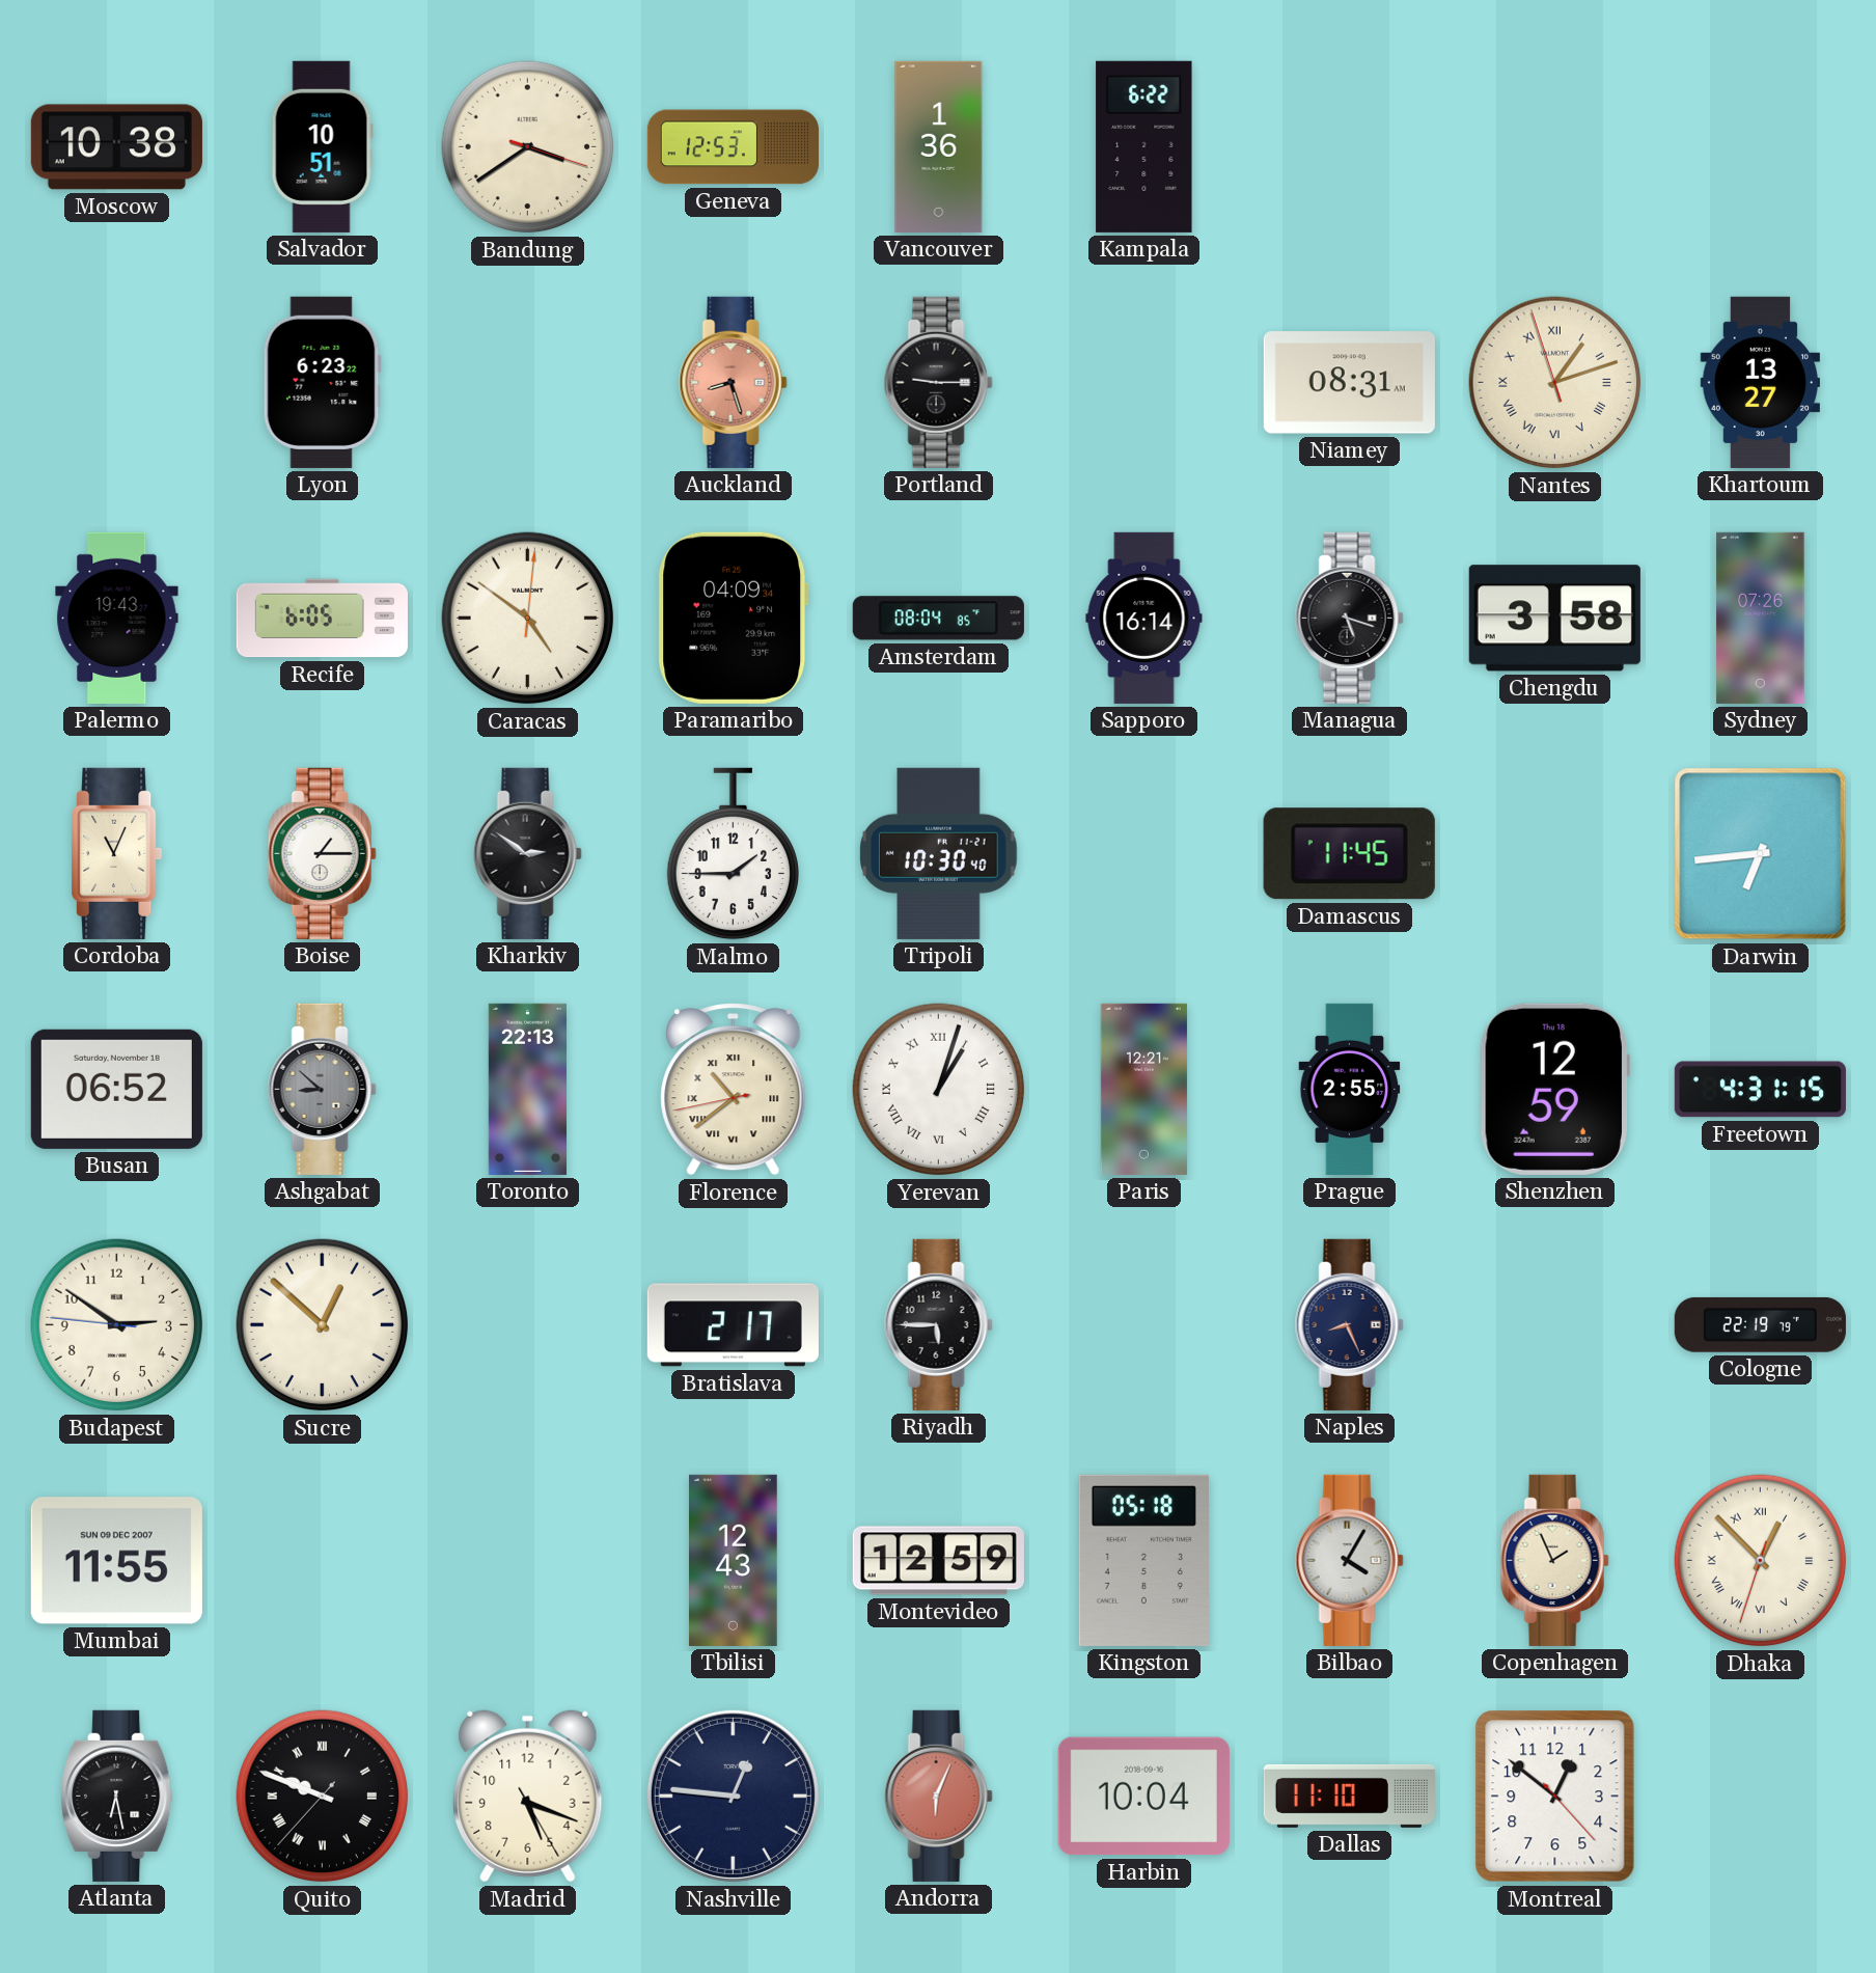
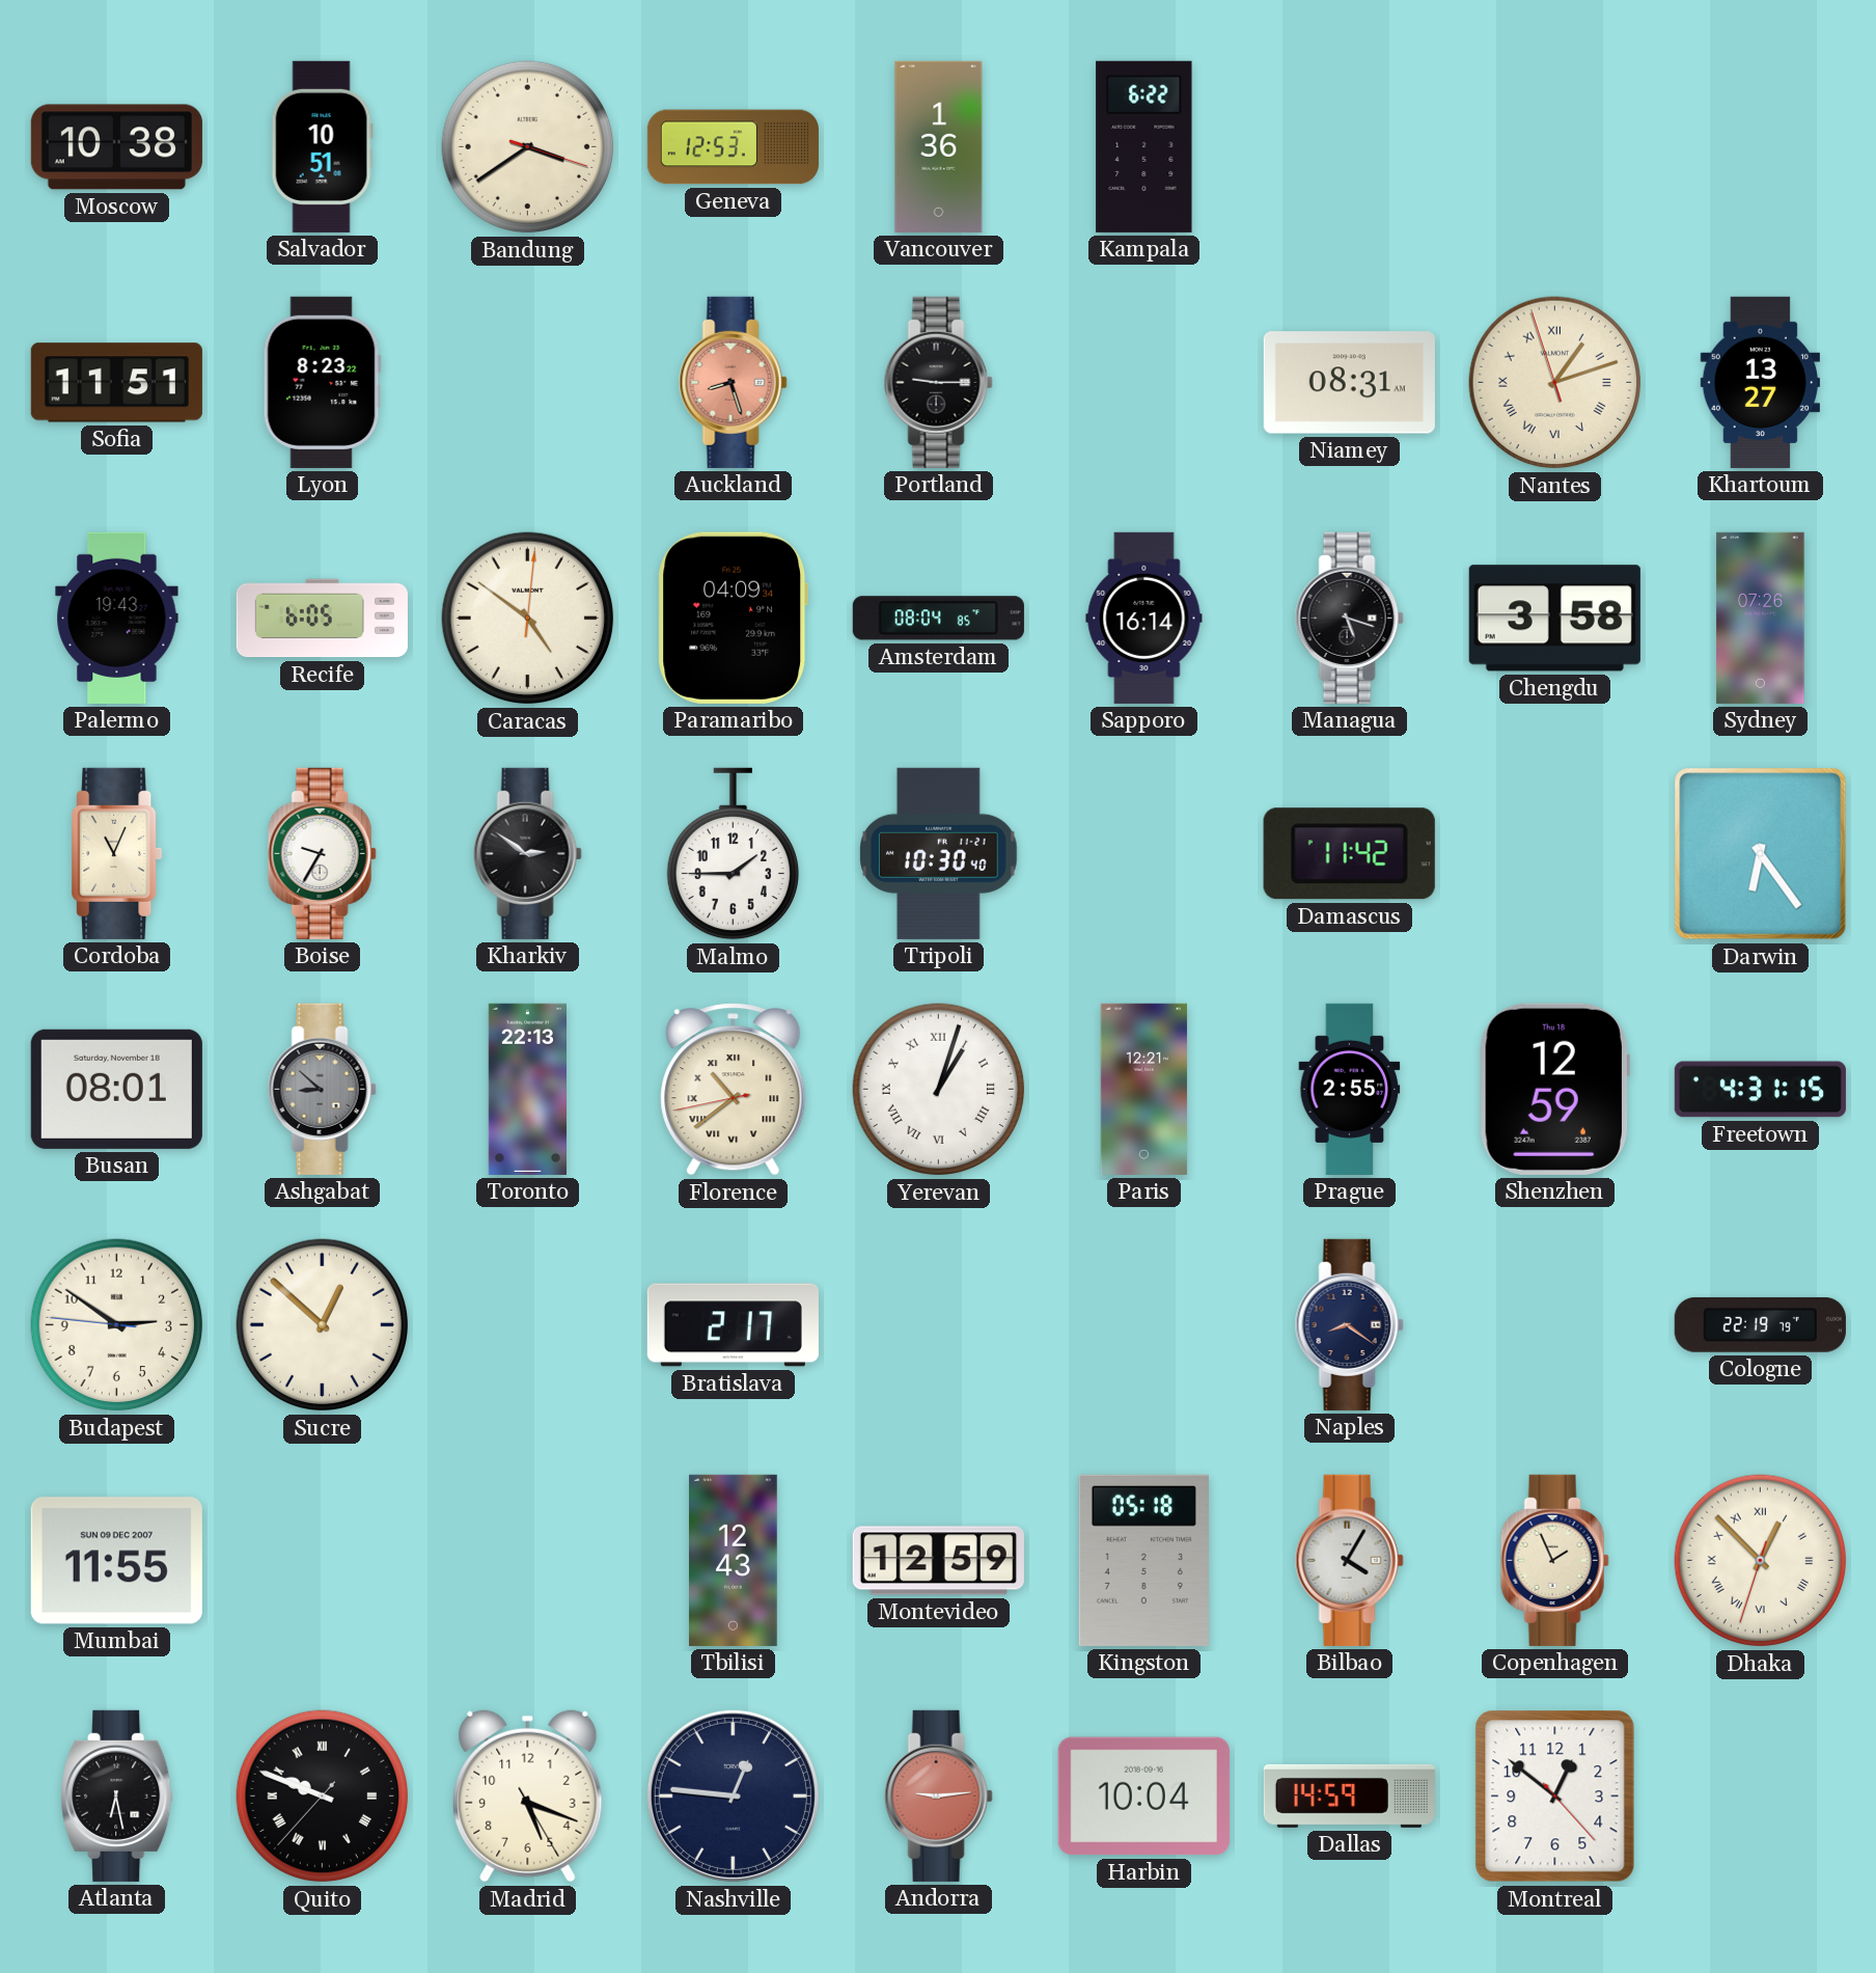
Sofia: none -> 11:51
Lyon: 6:23 -> 8:23
Boise: 1:15 -> 9:35
Damascus: 11:45 -> 11:42
Darwin: 6:44 -> 6:24
Busan: 06:52 -> 08:01
Riyadh: 5:45 -> none
Naples: 8:26 -> 8:21
Andorra: 6:04 -> 9:14
Dallas: 11:10 -> 14:59
